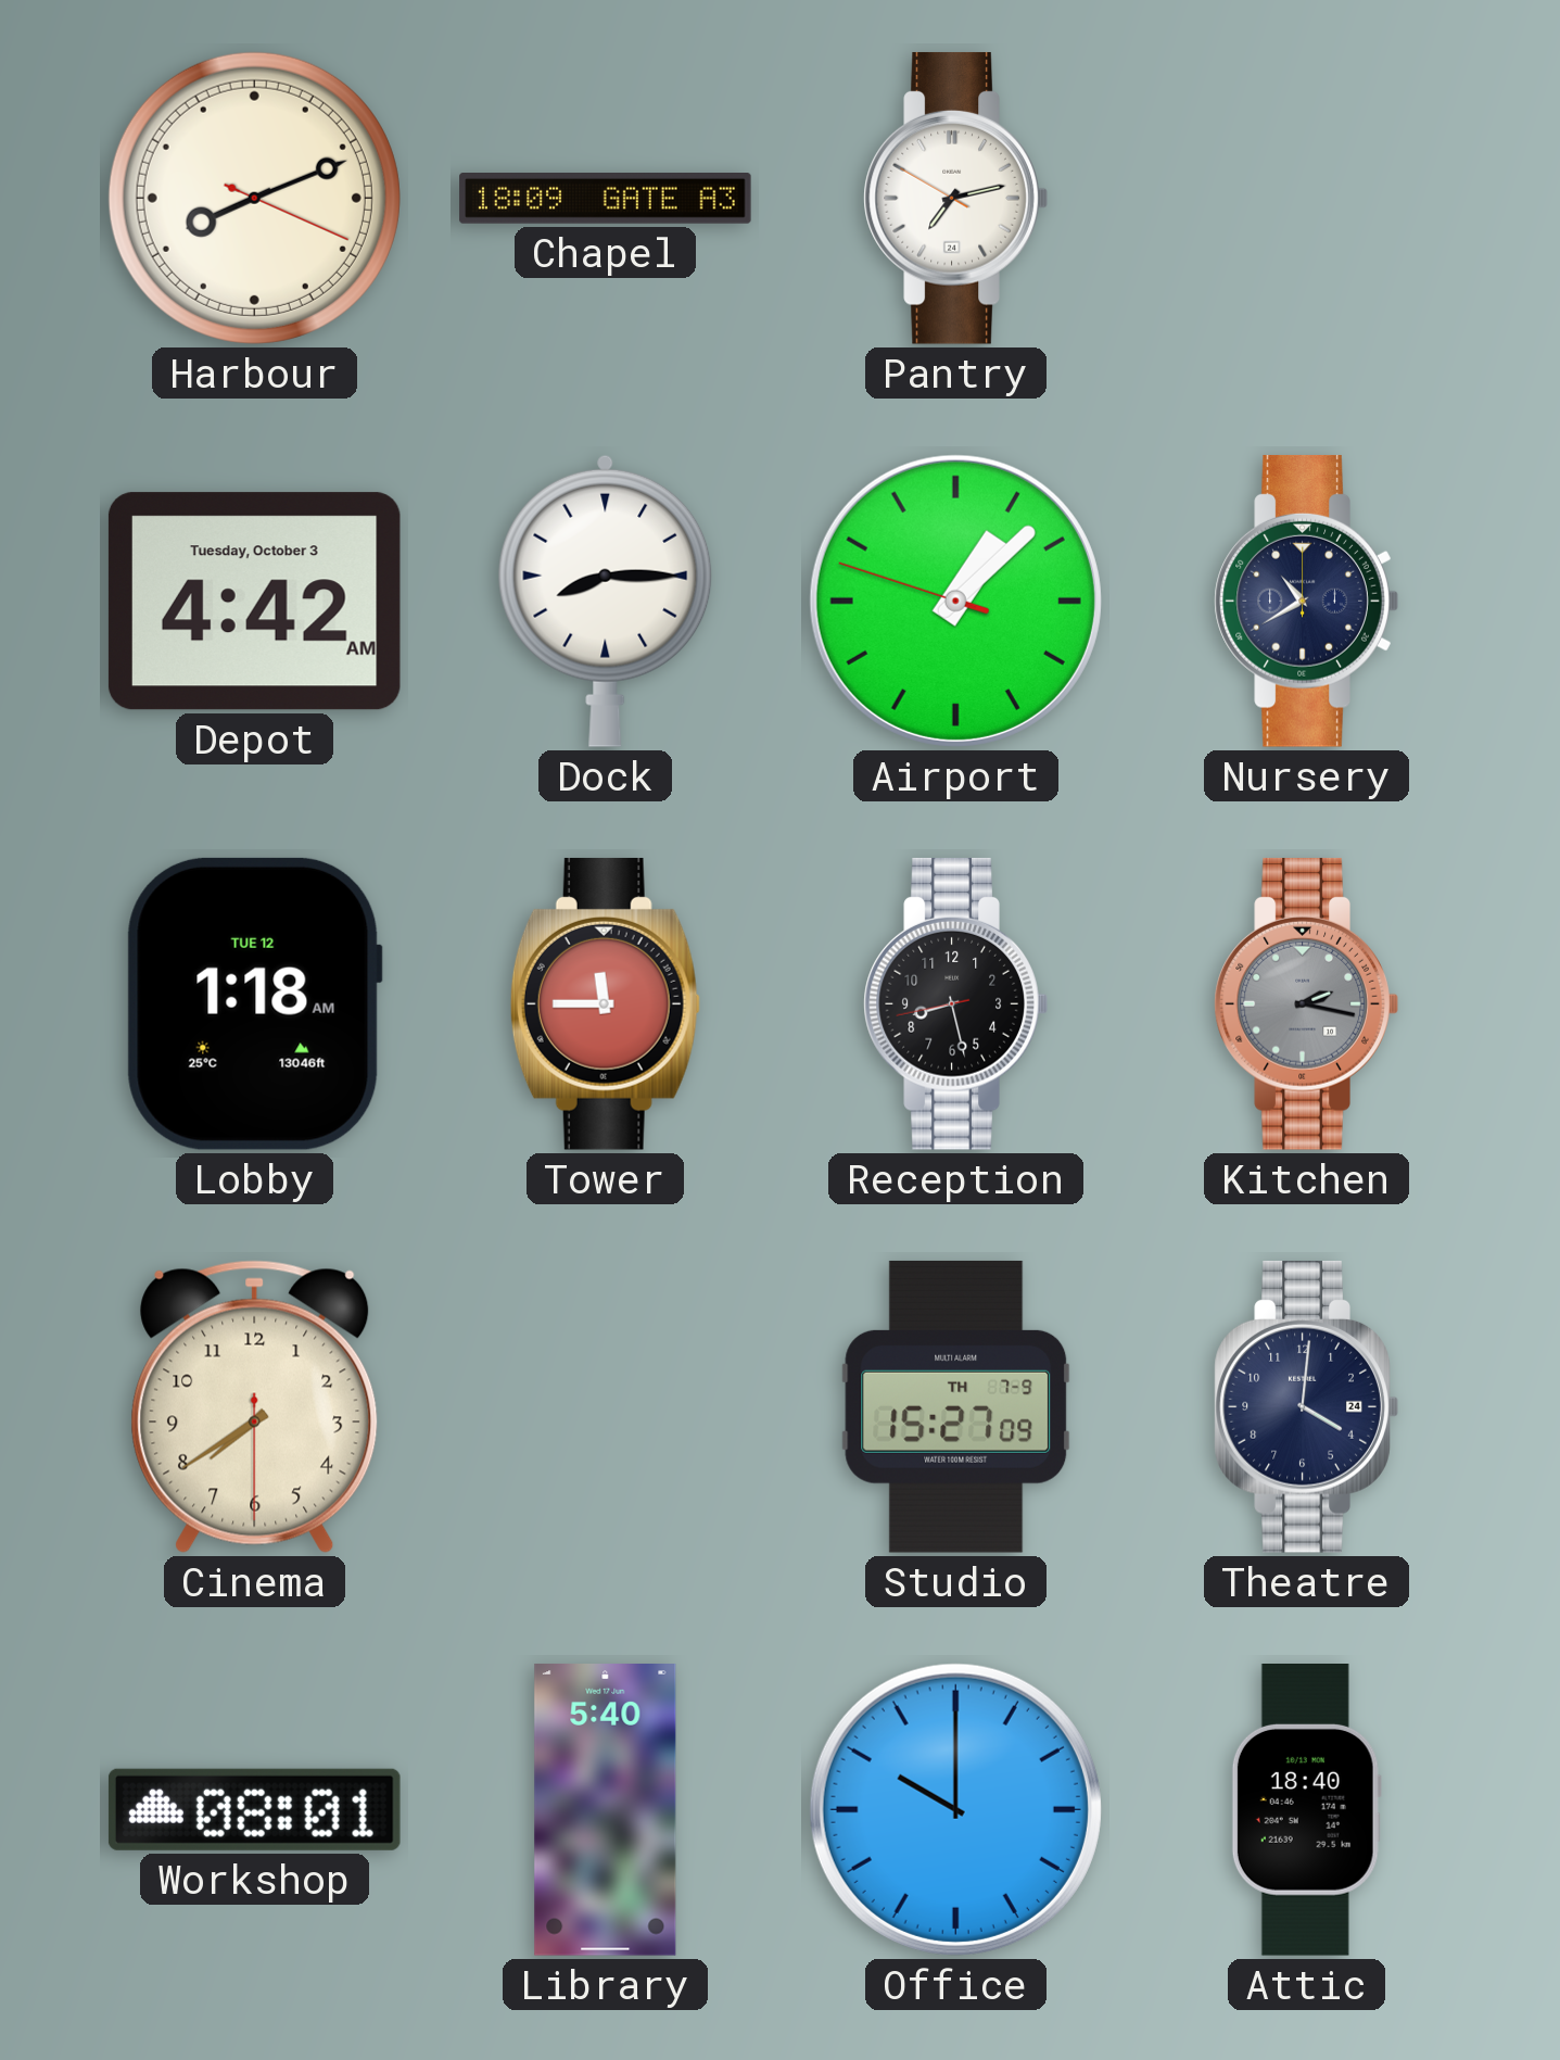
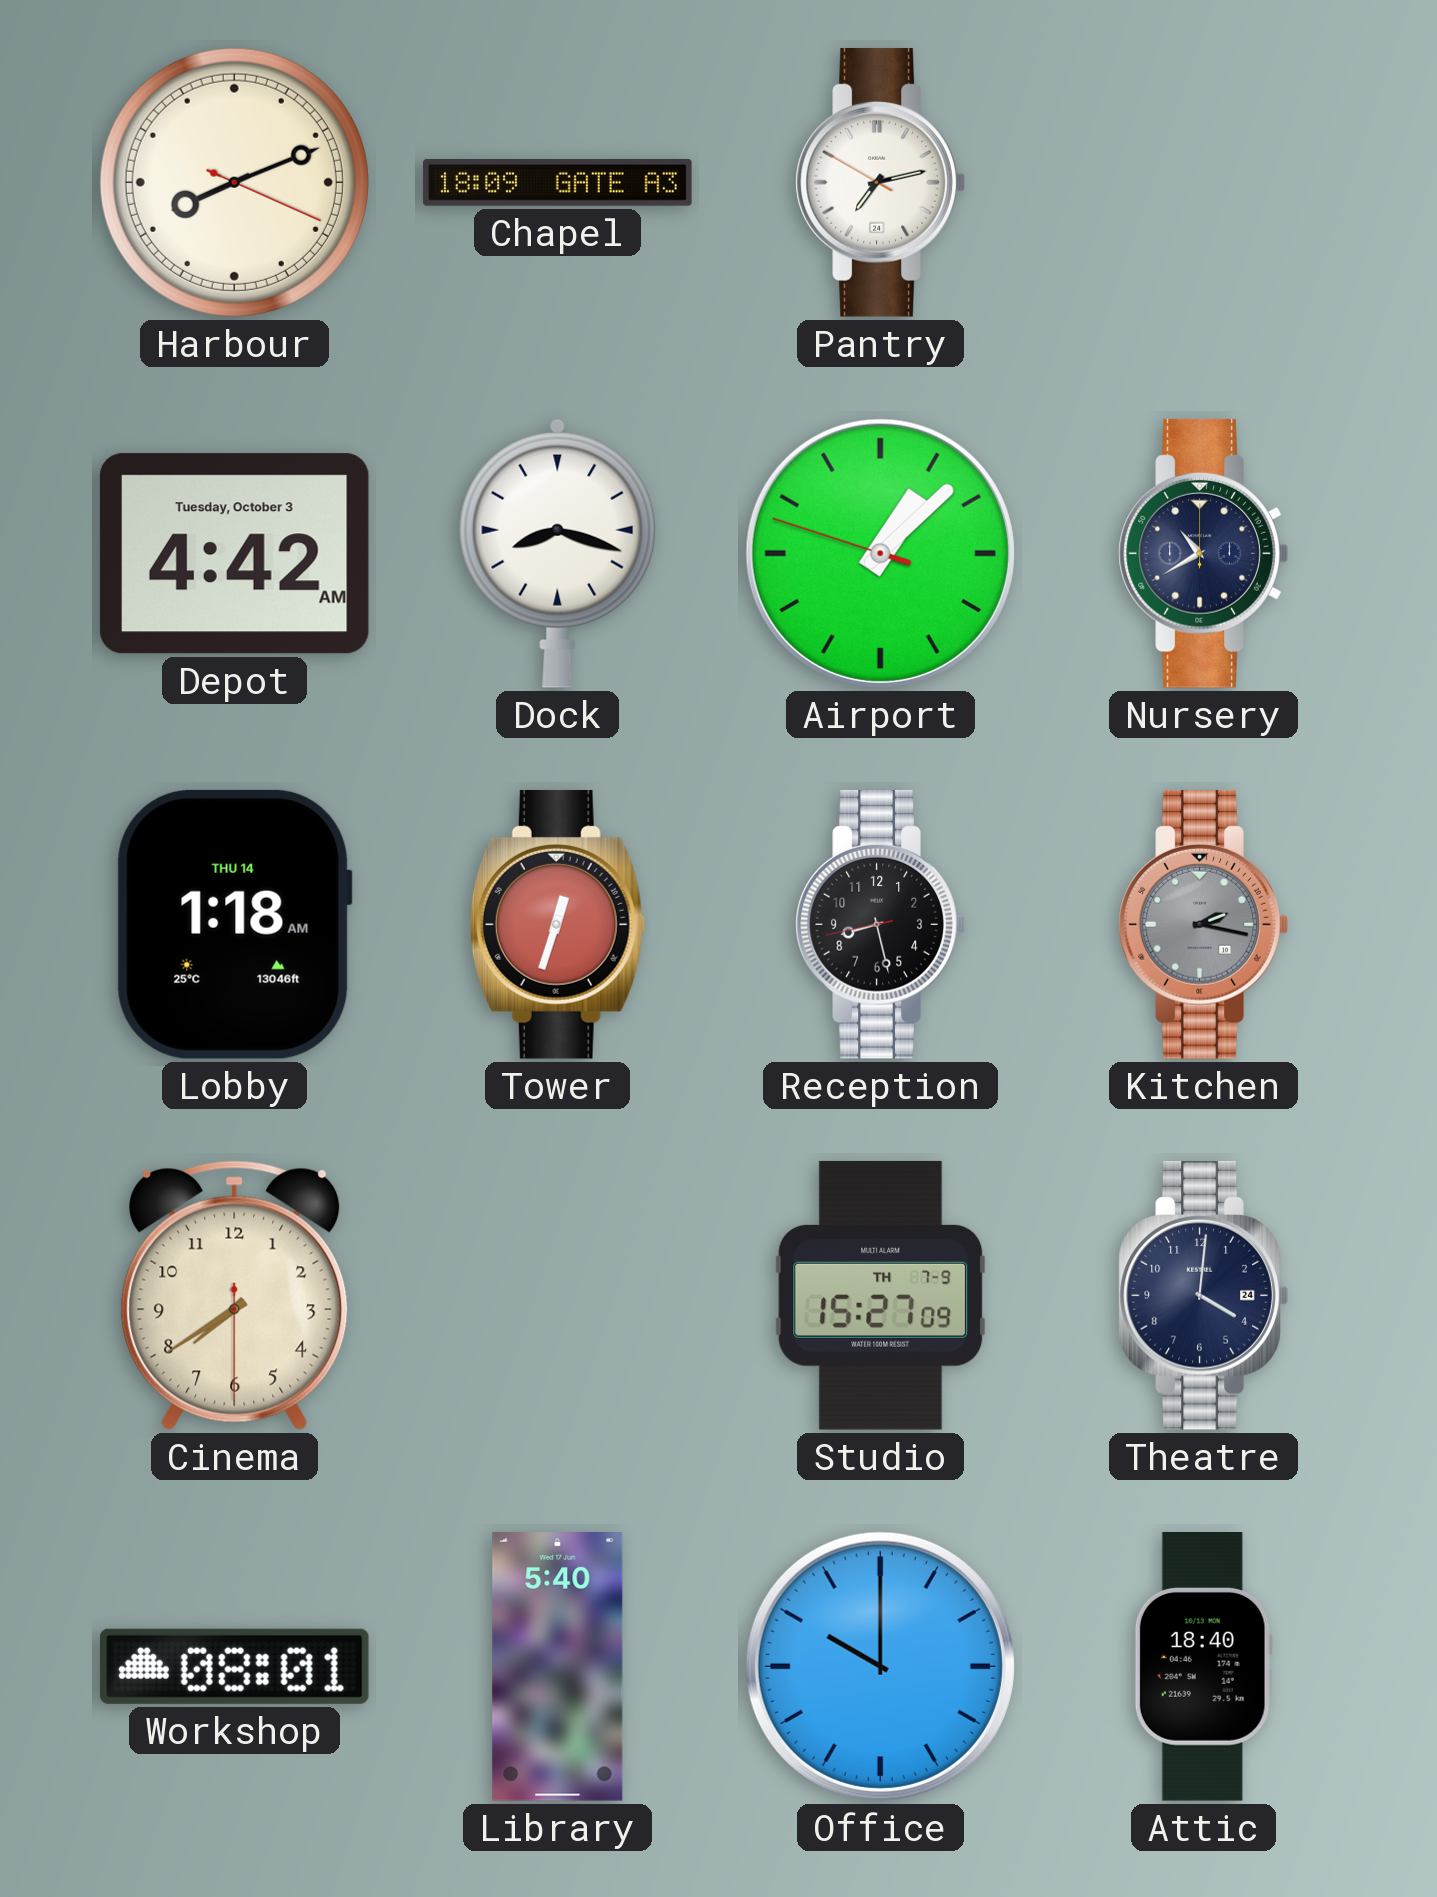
Dock: 8:15 -> 8:18
Lobby date: TUE 12 -> THU 14
Tower: 11:45 -> 12:33
